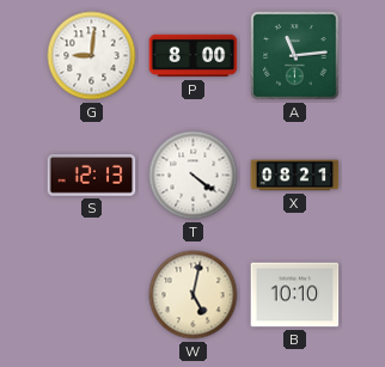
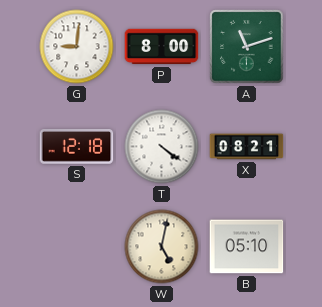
A: 11:14 -> 11:12
S: 12:13 -> 12:18
B: 10:10 -> 05:10
